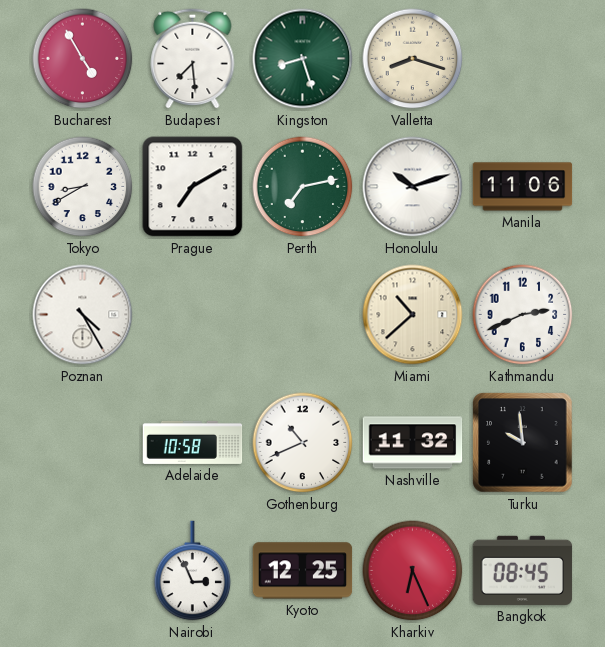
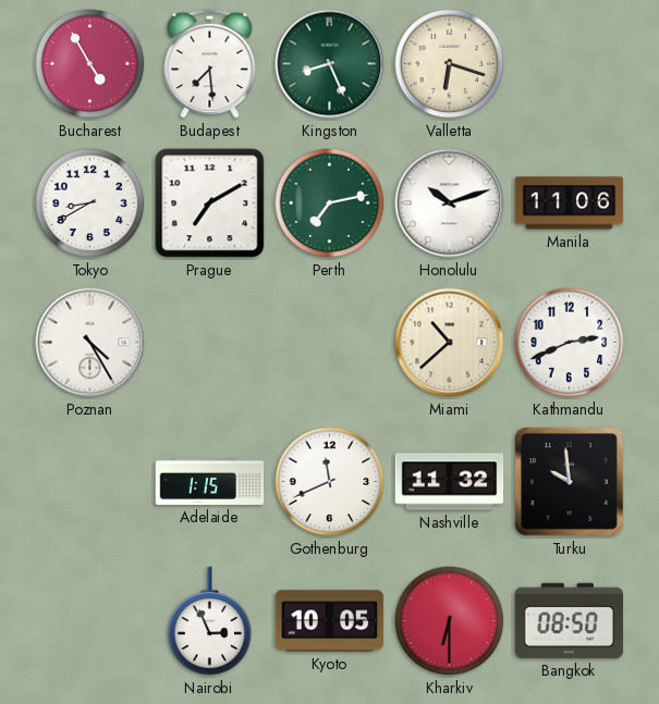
Kingston: 8:27 -> 8:26
Valletta: 8:18 -> 6:18
Adelaide: 10:58 -> 1:15
Gothenburg: 10:41 -> 11:41
Kyoto: 12:25 -> 10:05
Kharkiv: 6:26 -> 6:30
Bangkok: 08:45 -> 08:50
